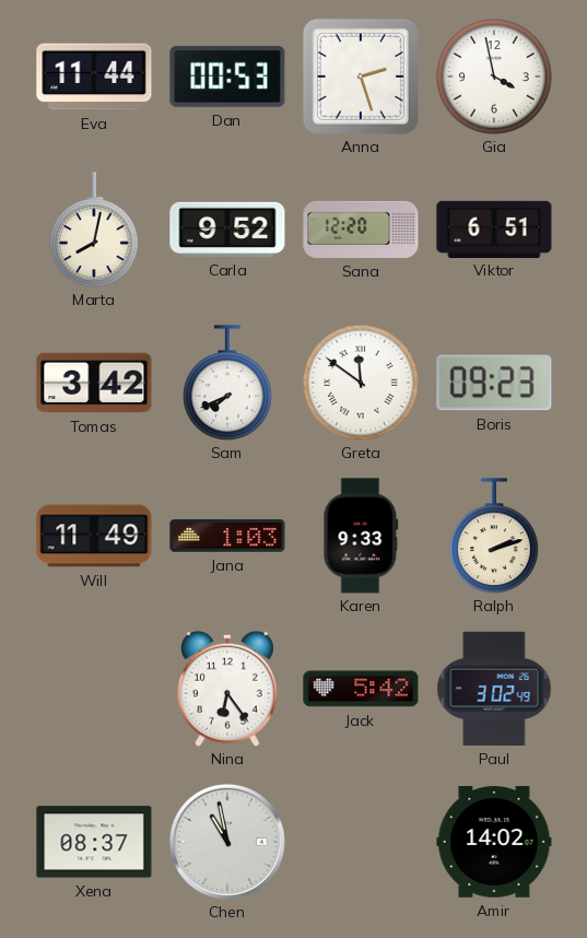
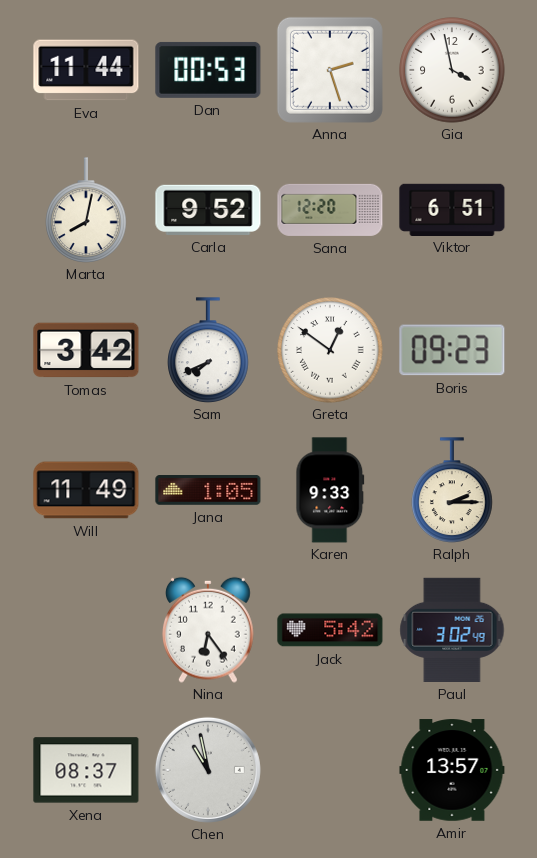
Greta: 11:51 -> 12:51
Jana: 1:03 -> 1:05
Ralph: 2:12 -> 2:15
Amir: 14:02 -> 13:57
